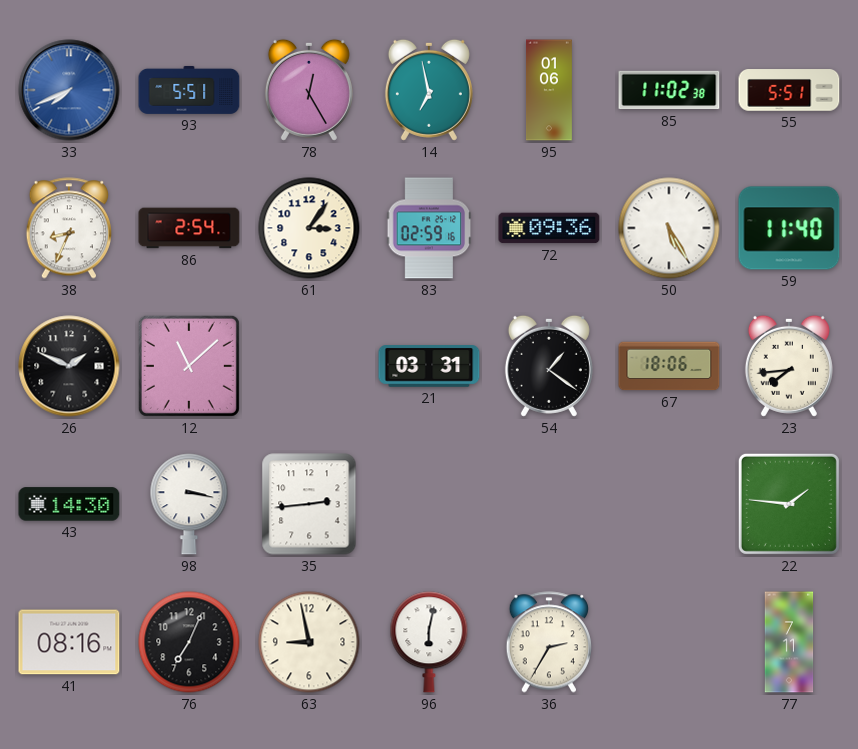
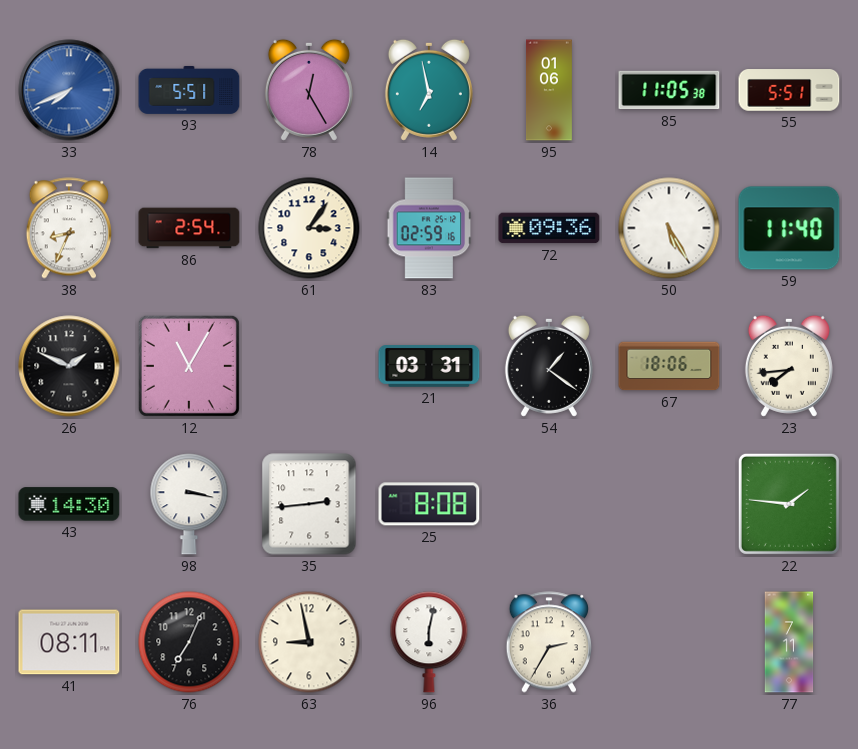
85: 11:02 -> 11:05
12: 11:08 -> 11:05
25: none -> 8:08
41: 08:16 -> 08:11
